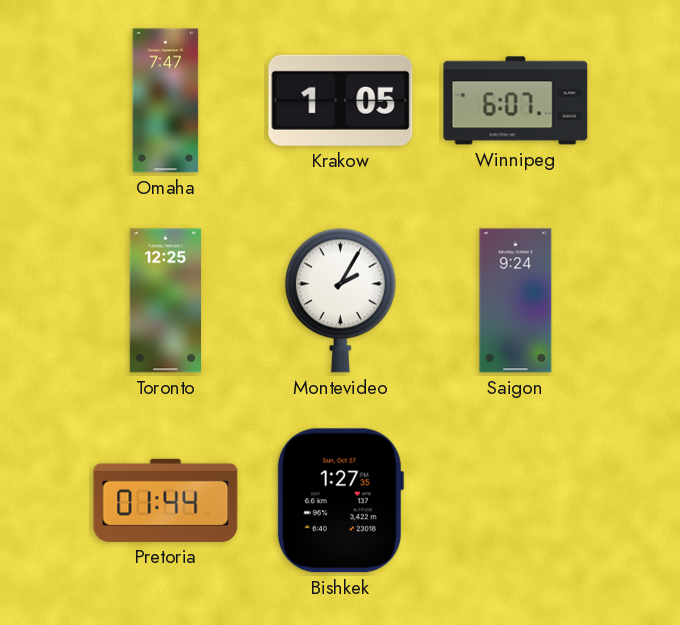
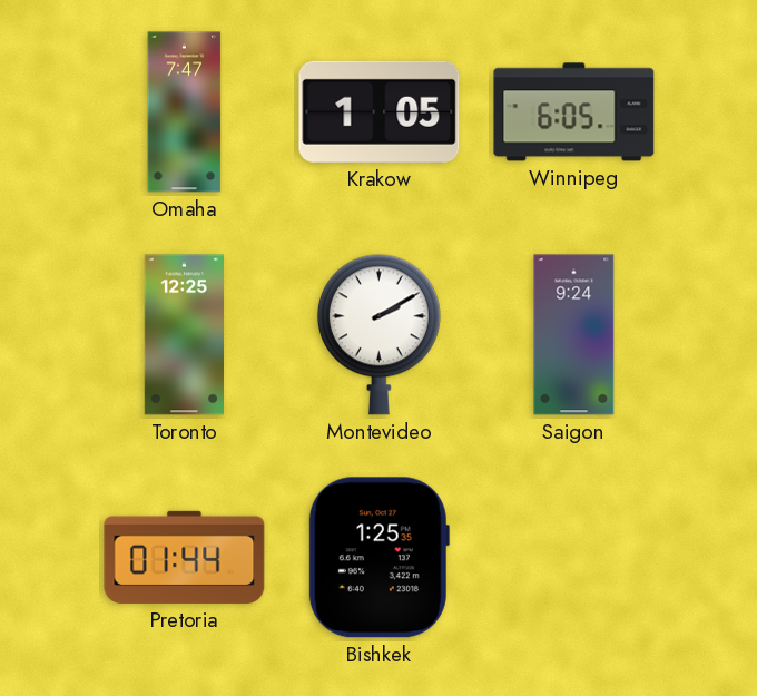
Winnipeg: 6:07 -> 6:05
Montevideo: 2:05 -> 2:10
Bishkek: 1:27 -> 1:25
